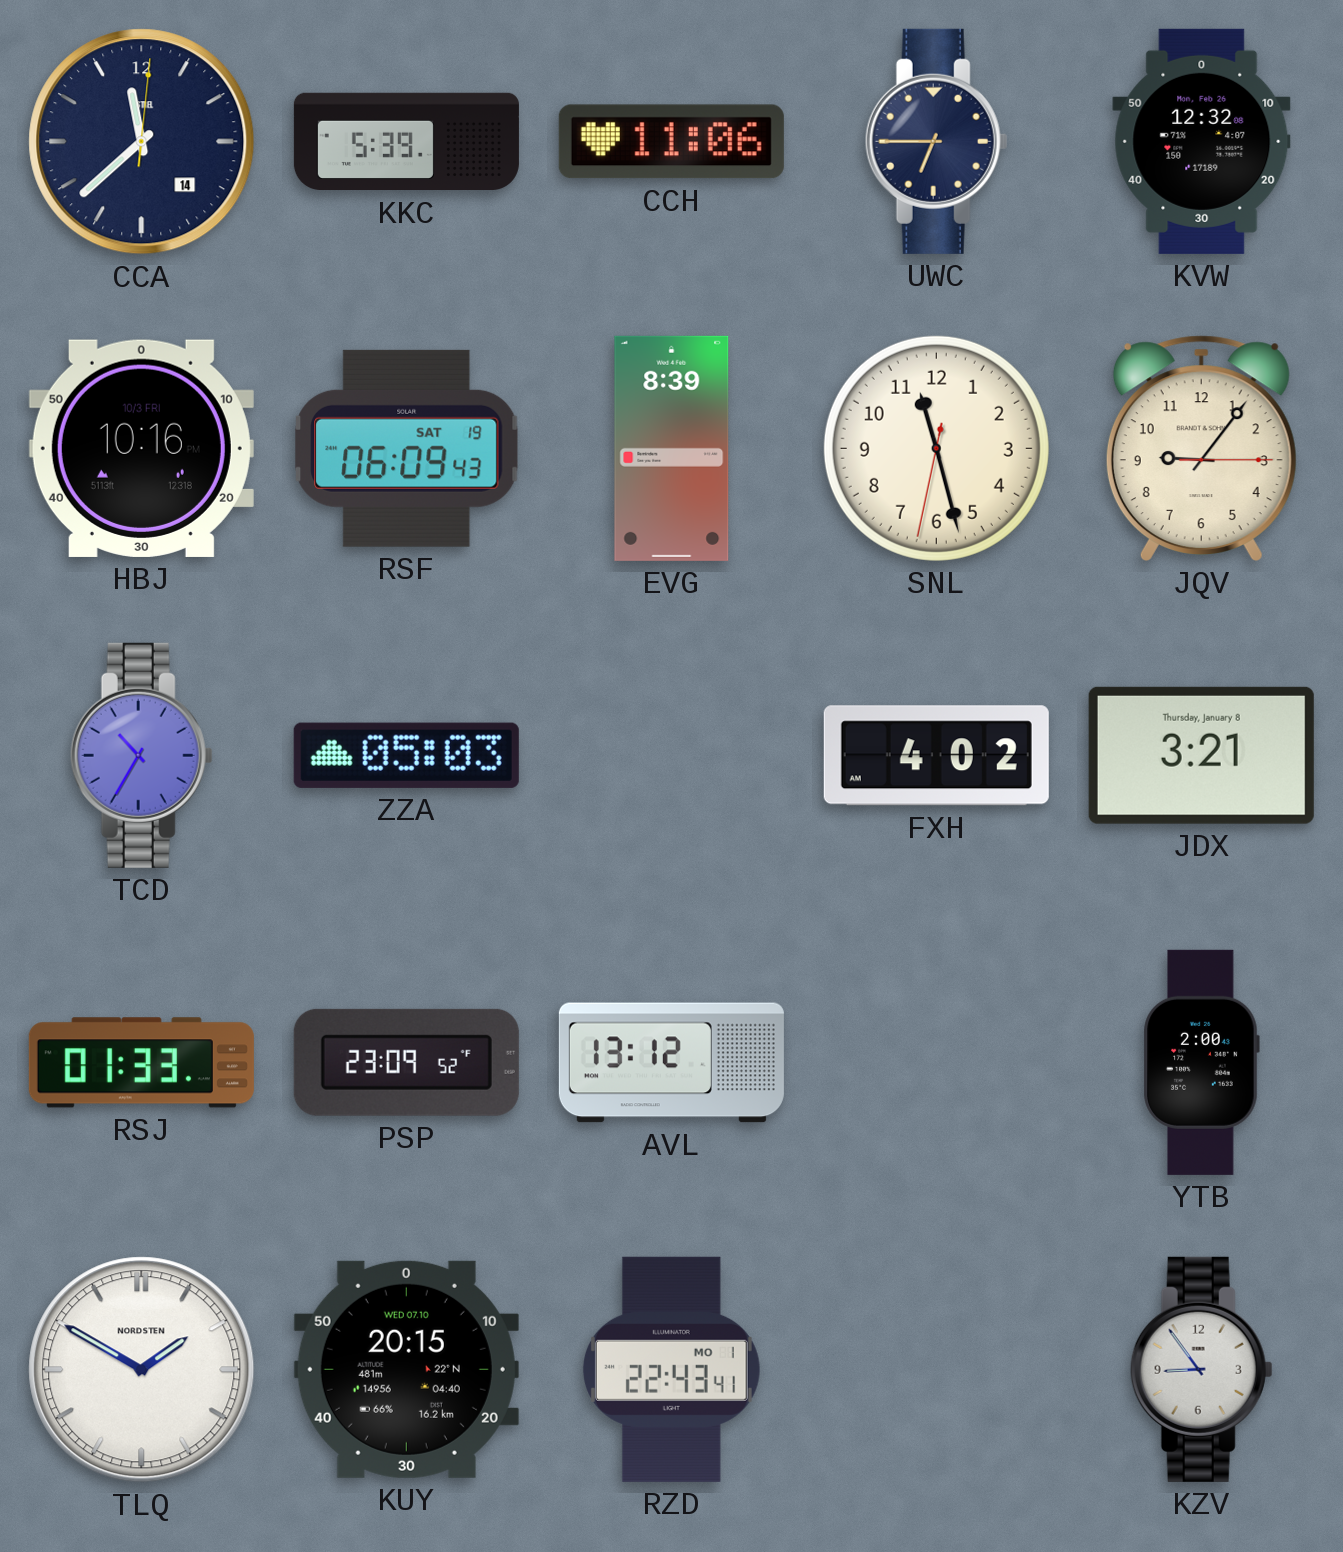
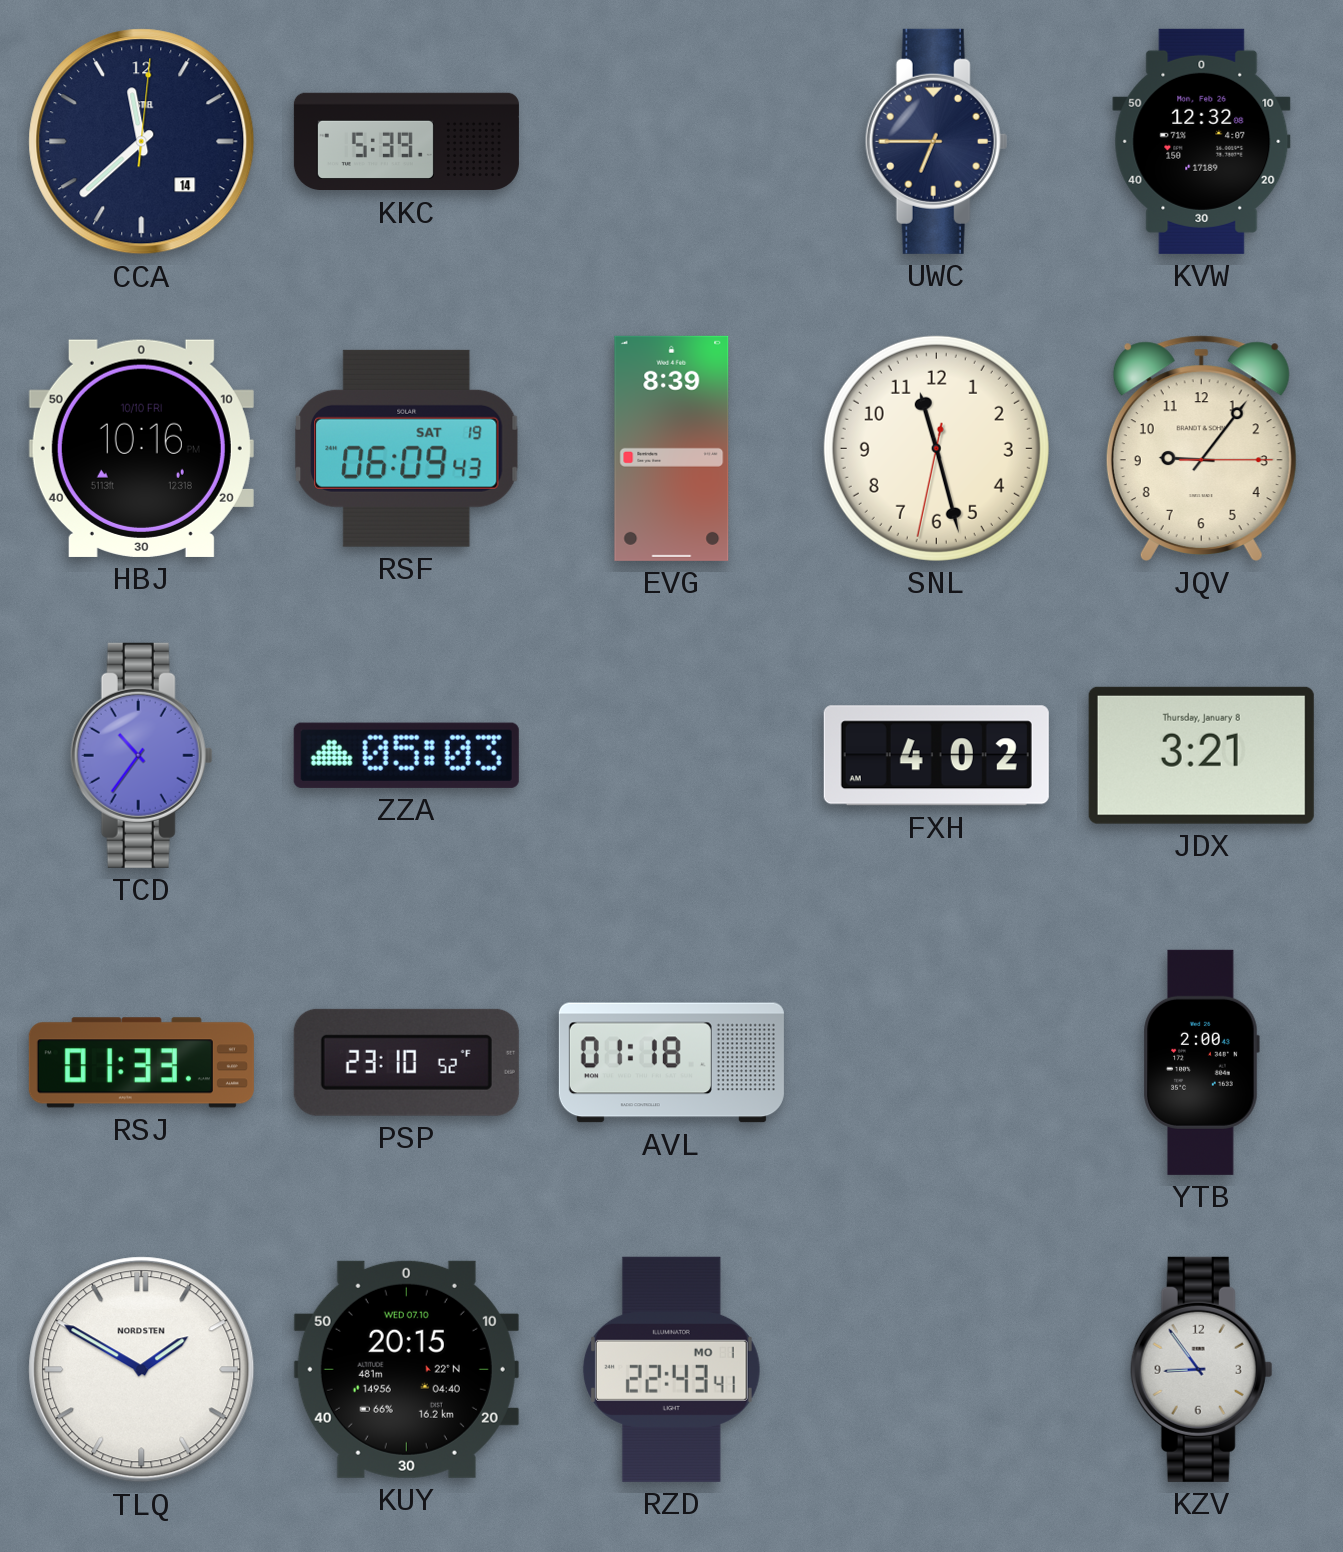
CCH: 11:06 -> none
HBJ date: 10/3 FRI -> 10/10 FRI
TCD: 10:35 -> 10:36
PSP: 23:09 -> 23:10
AVL: 13:12 -> 01:18
